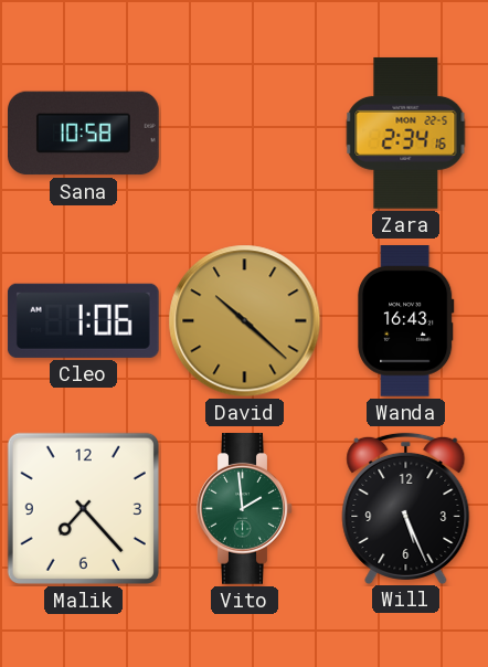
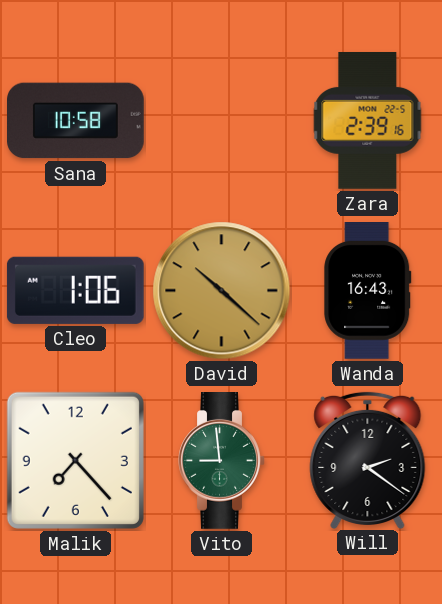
Zara: 2:34 -> 2:39
Vito: 1:59 -> 8:59
Will: 5:26 -> 2:21
